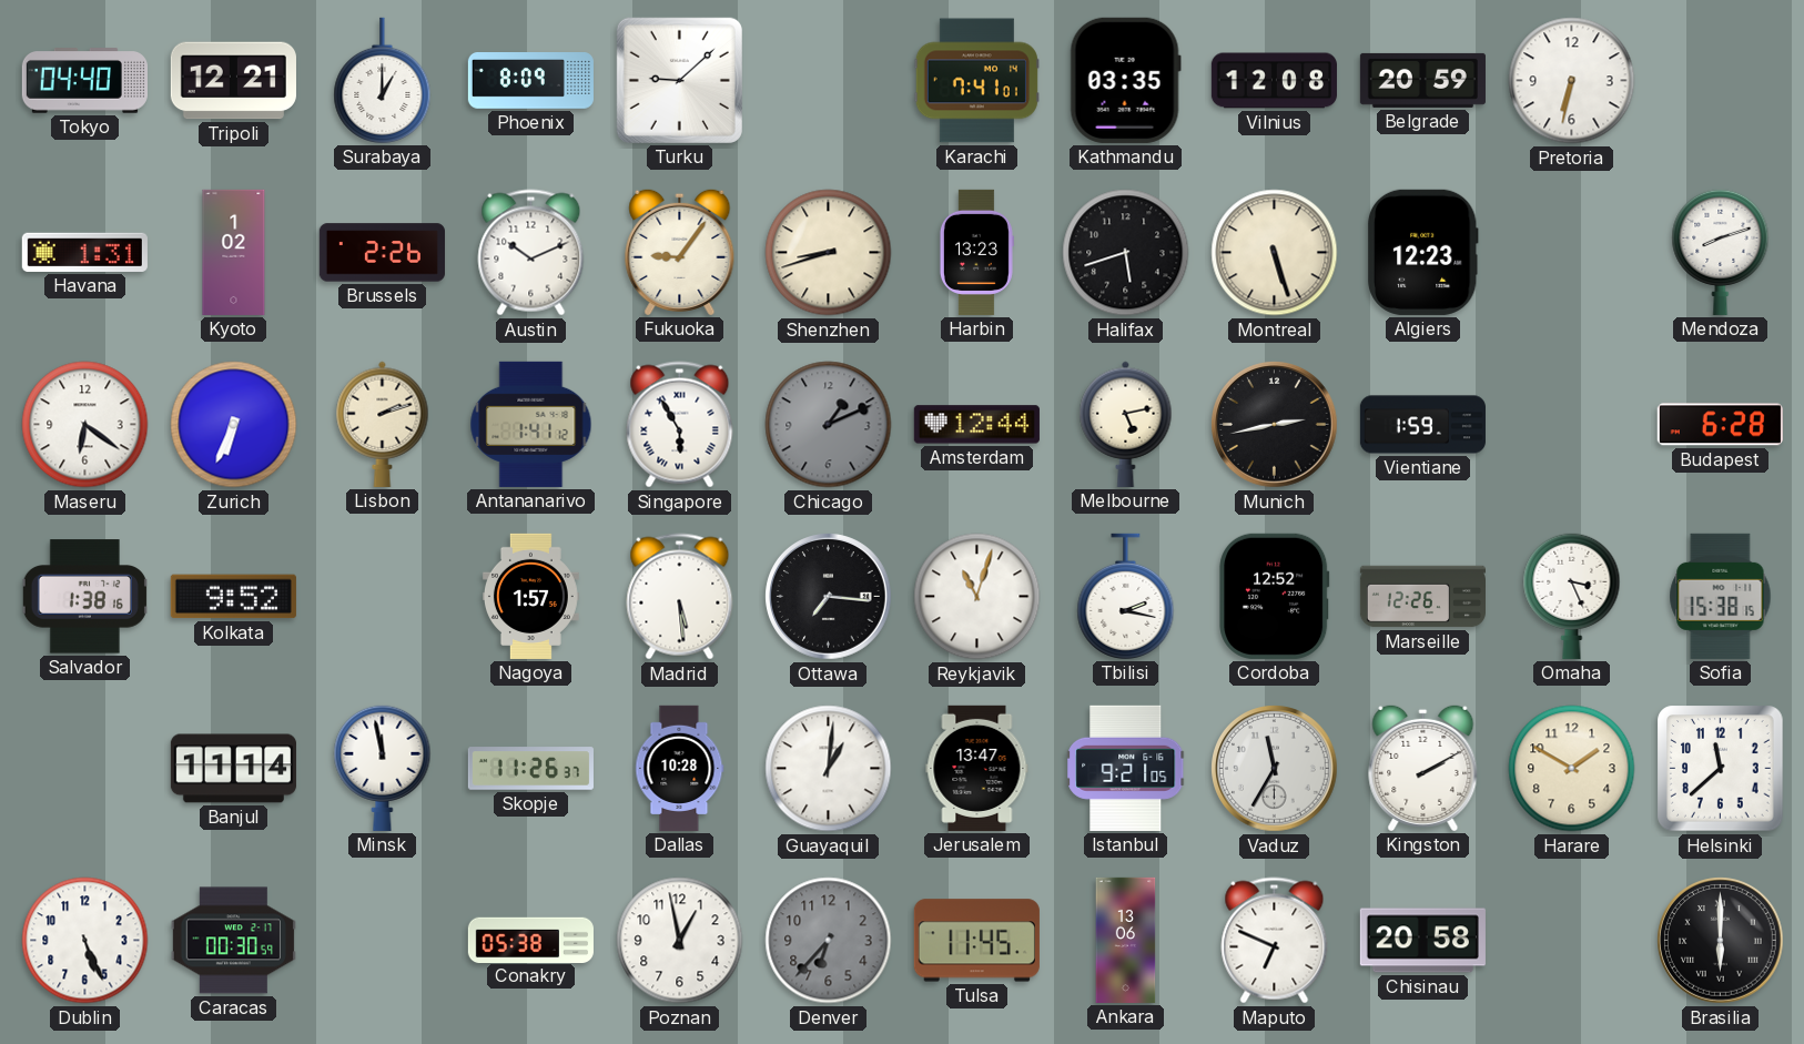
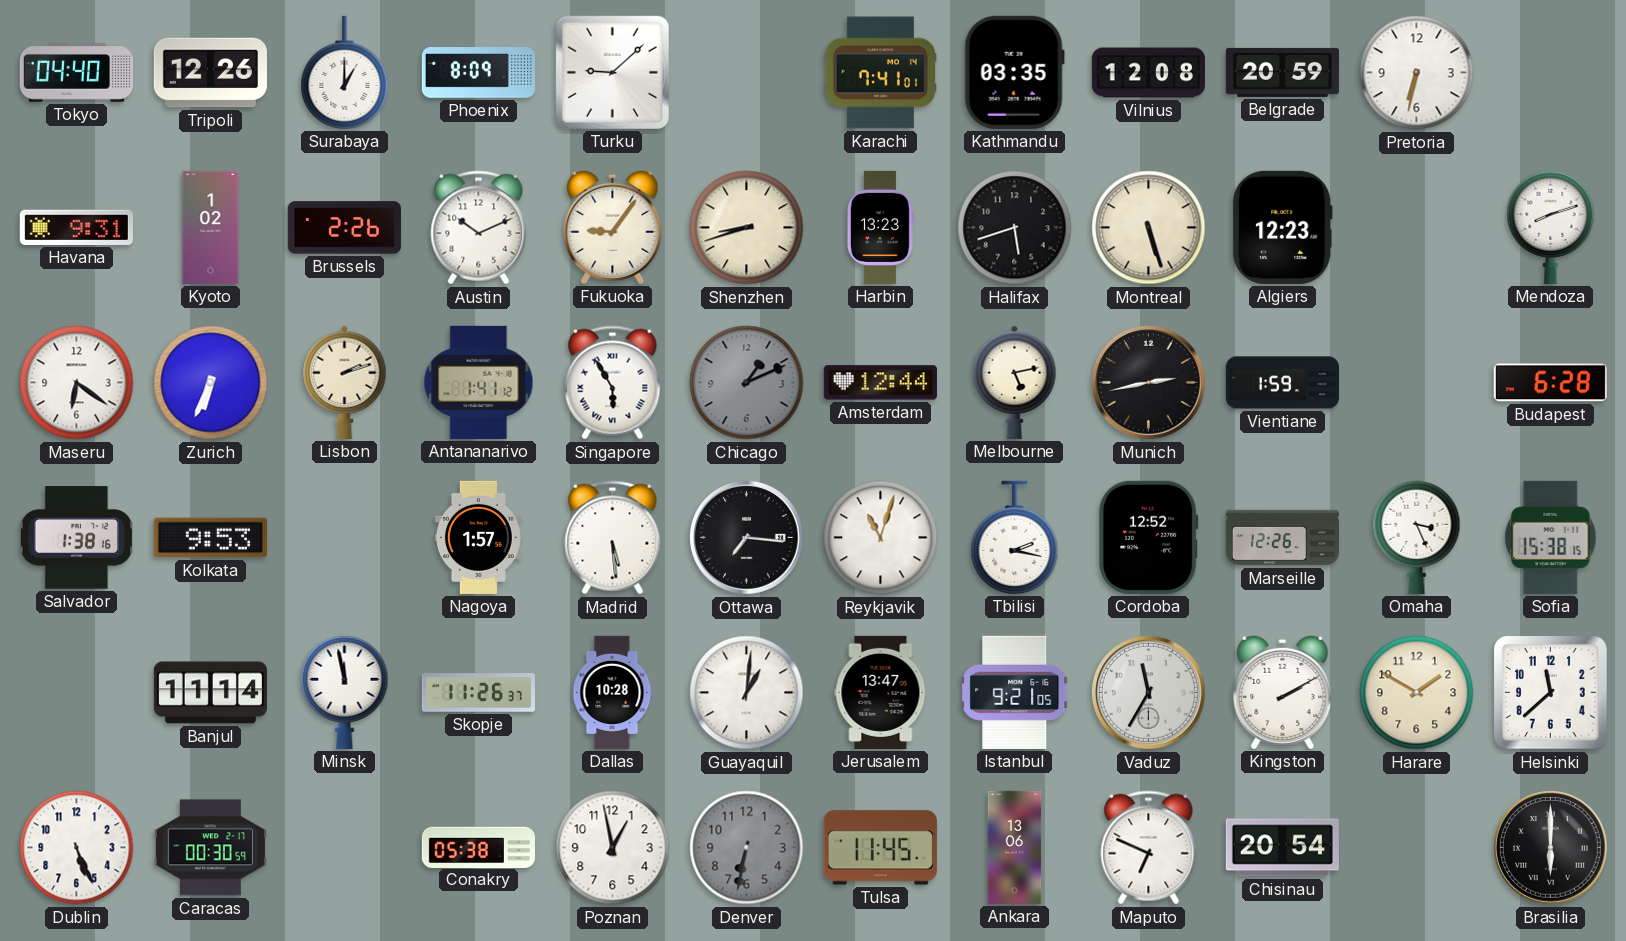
Tripoli: 12:21 -> 12:26
Havana: 1:31 -> 9:31
Kolkata: 9:52 -> 9:53
Denver: 6:37 -> 6:32
Chisinau: 20:58 -> 20:54
